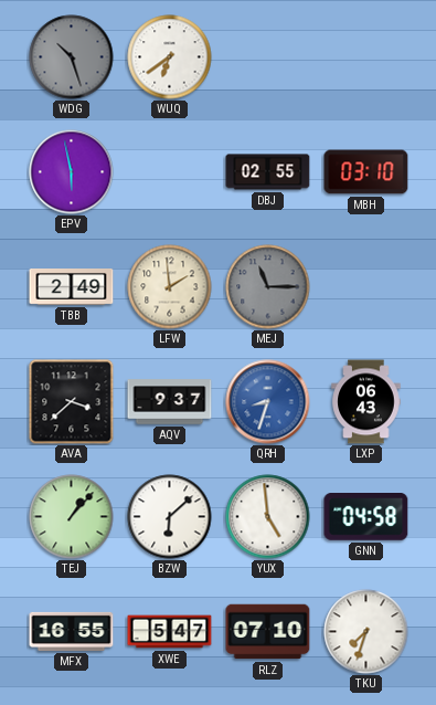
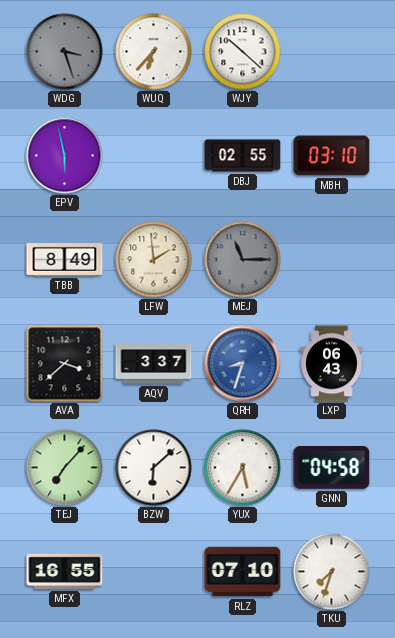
WDG: 10:27 -> 3:27
WUQ: 6:39 -> 6:37
WJY: none -> 10:22
TBB: 2:49 -> 8:49
AQV: 9:37 -> 3:37
TEJ: 1:07 -> 7:07
YUX: 4:59 -> 5:35
XWE: 5:47 -> none
